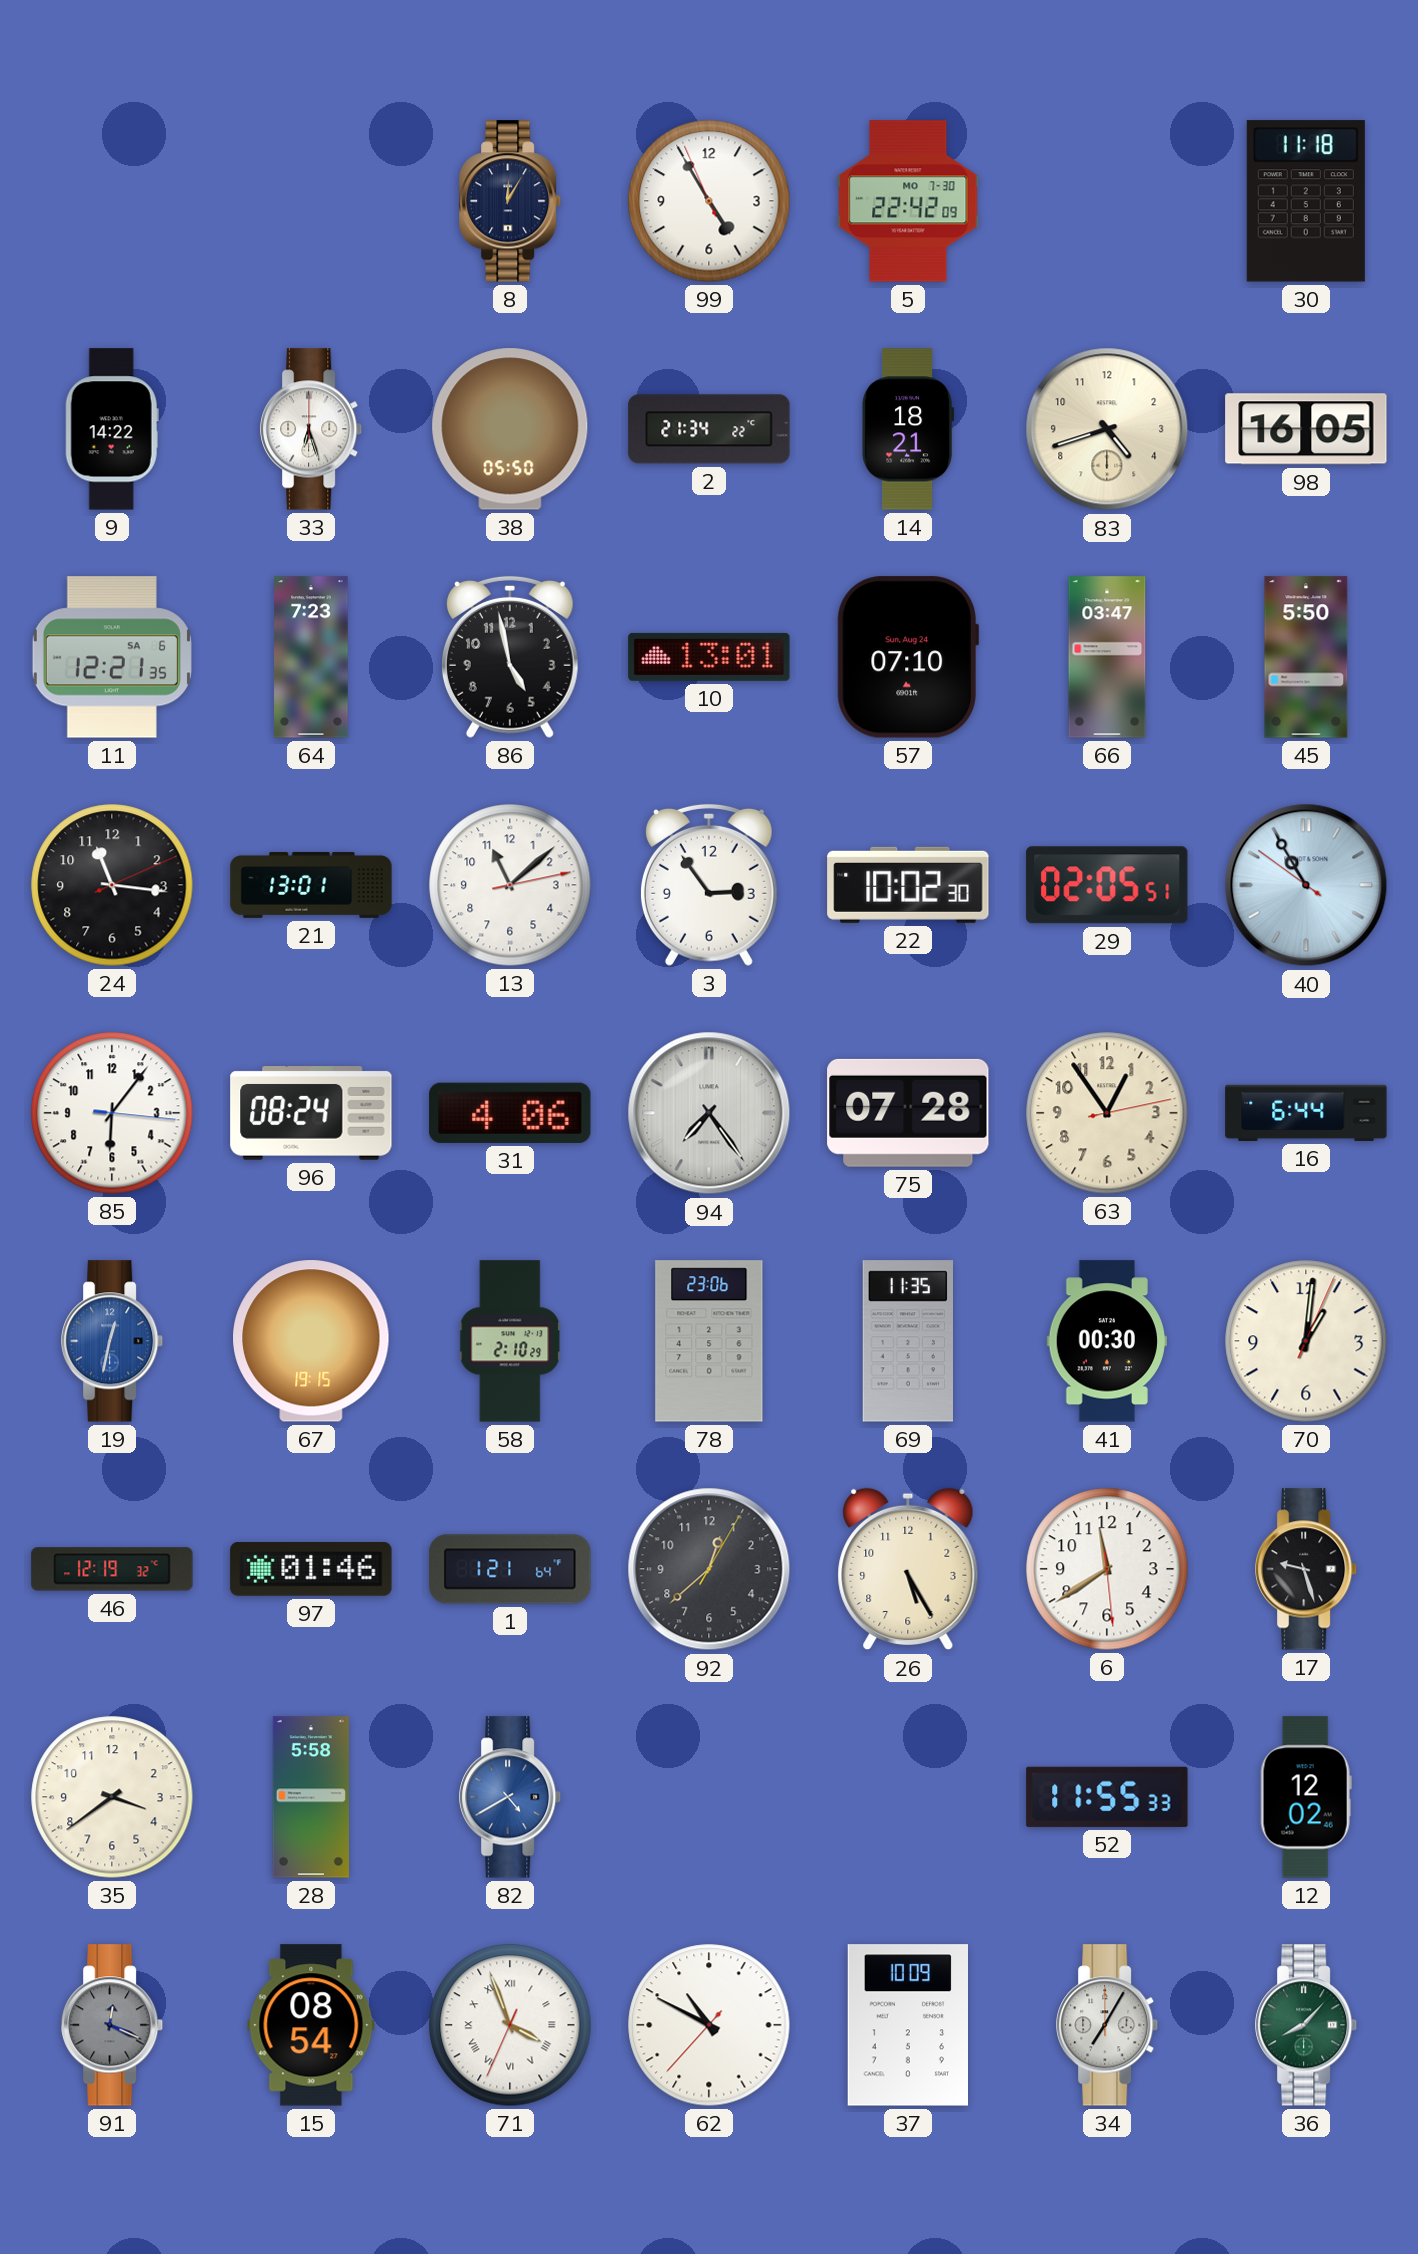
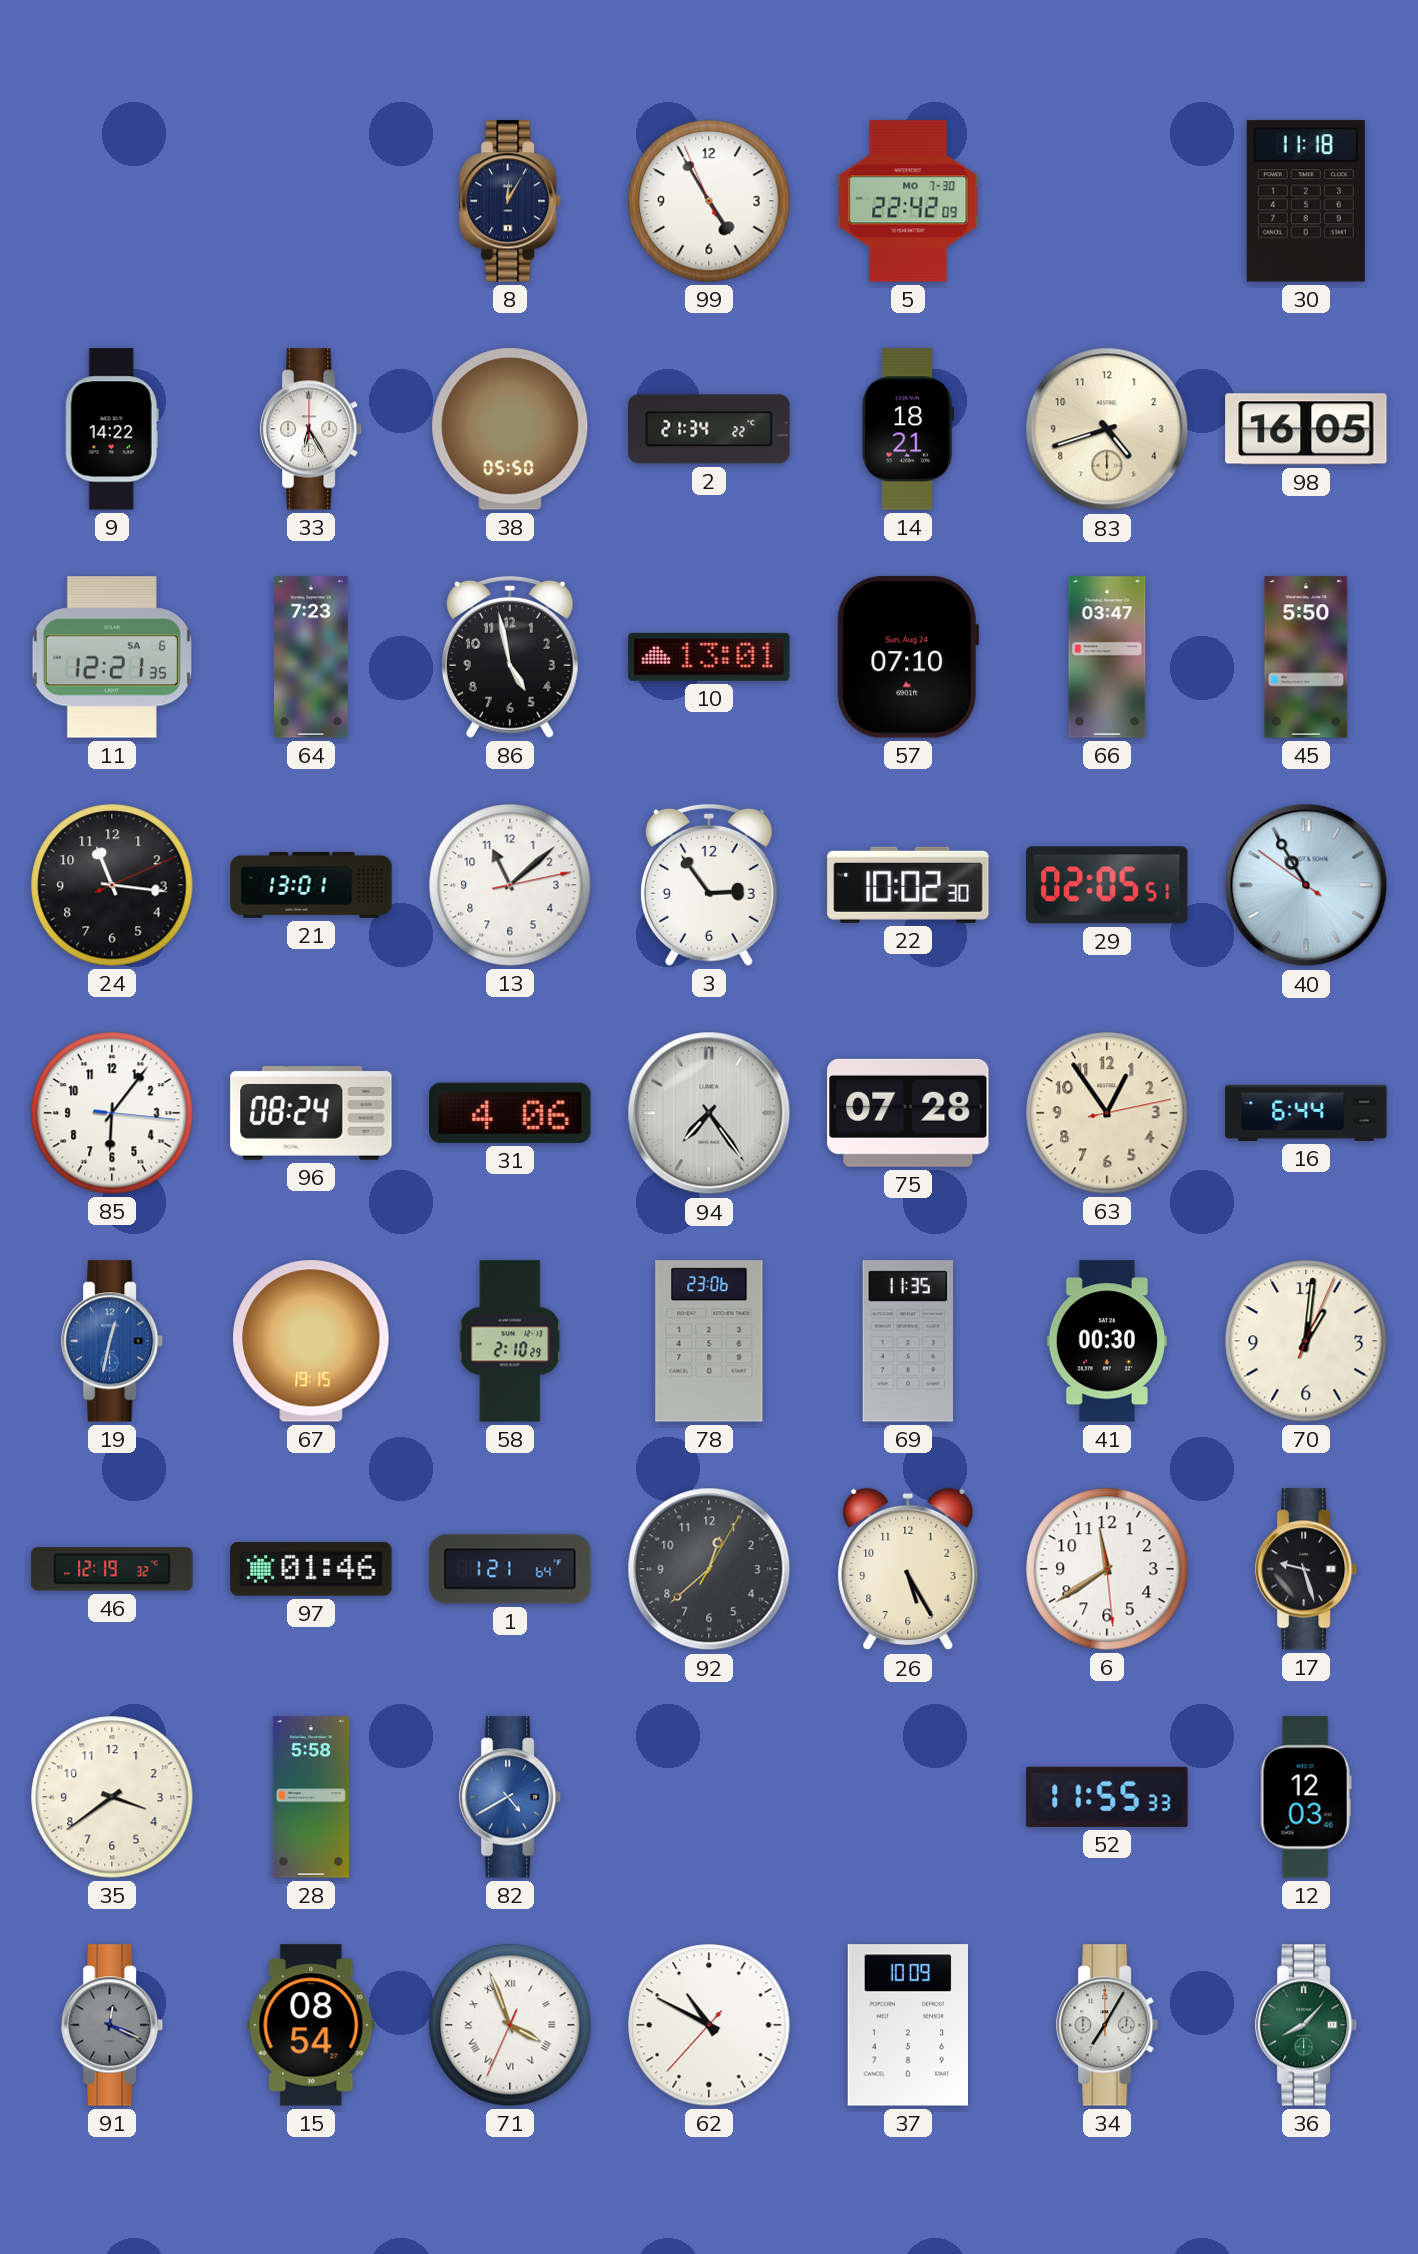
33: 6:27 -> 6:25
12: 12:02 -> 12:03
